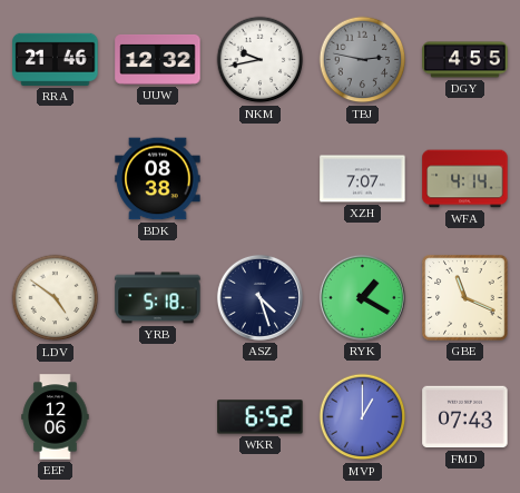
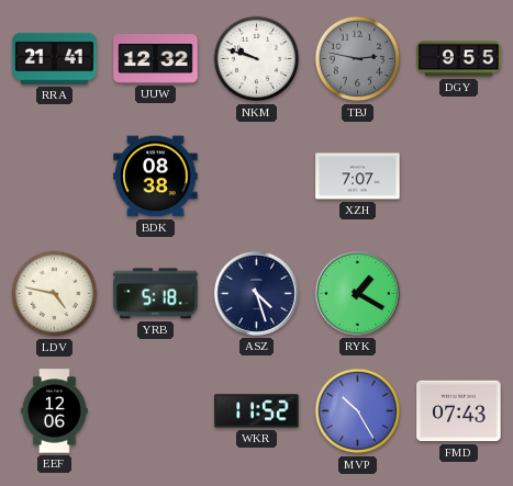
RRA: 21:46 -> 21:41
NKM: 9:43 -> 9:48
DGY: 4:55 -> 9:55
WFA: 4:14 -> none
LDV: 4:51 -> 4:47
GBE: 11:19 -> none
WKR: 6:52 -> 11:52
MVP: 1:00 -> 10:25
